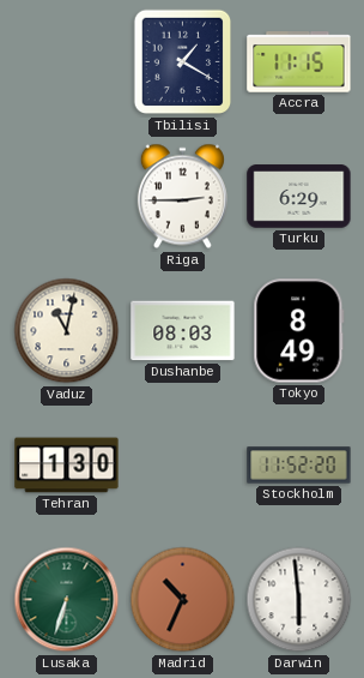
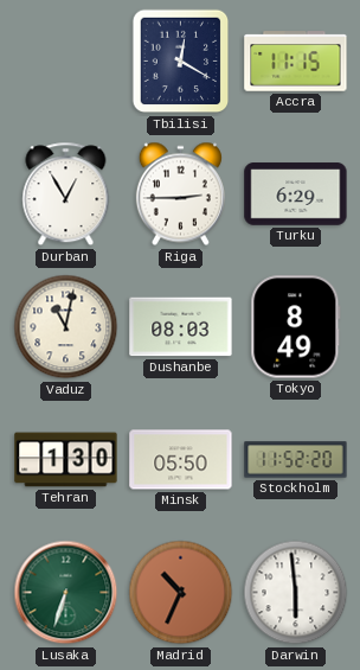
Tbilisi: 1:20 -> 12:20
Durban: none -> 12:55
Minsk: none -> 05:50
